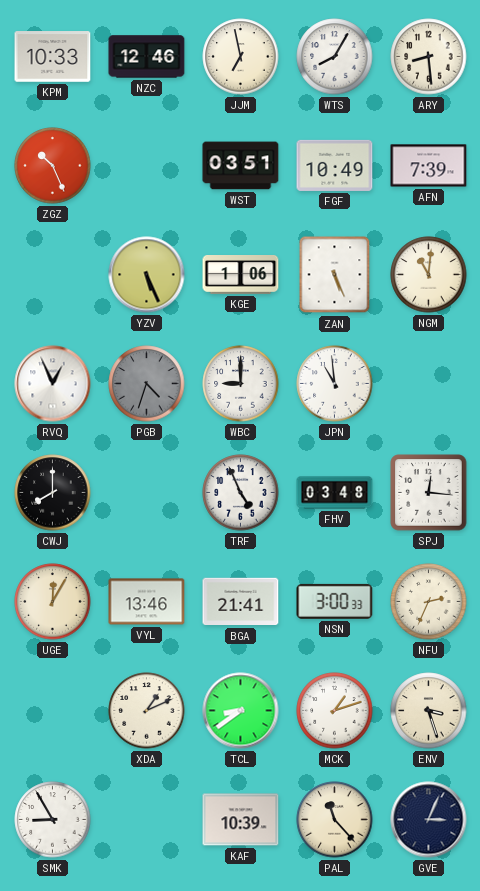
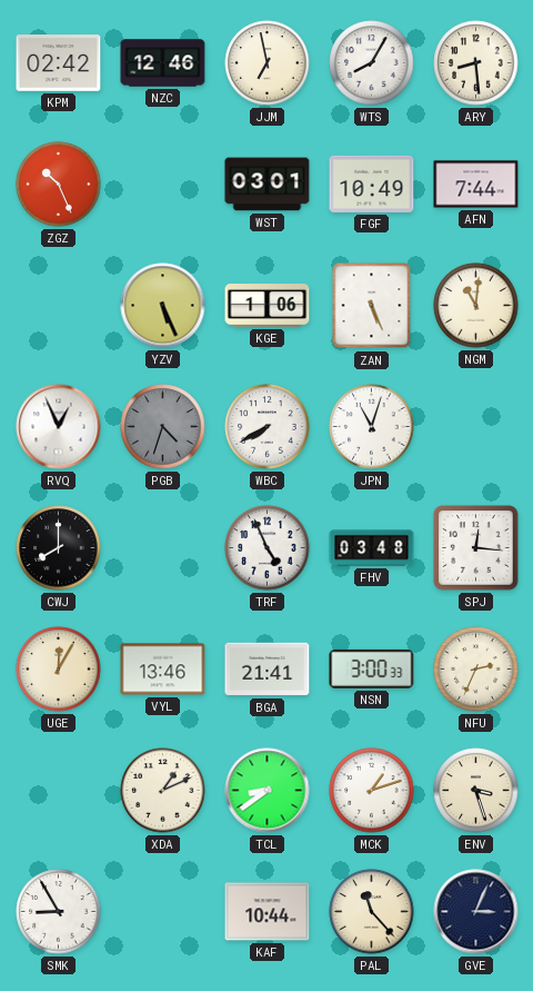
KPM: 10:33 -> 02:42
WST: 03:51 -> 03:01
AFN: 7:39 -> 7:44
WBC: 9:00 -> 7:40
JPN: 10:59 -> 11:03
KAF: 10:39 -> 10:44
